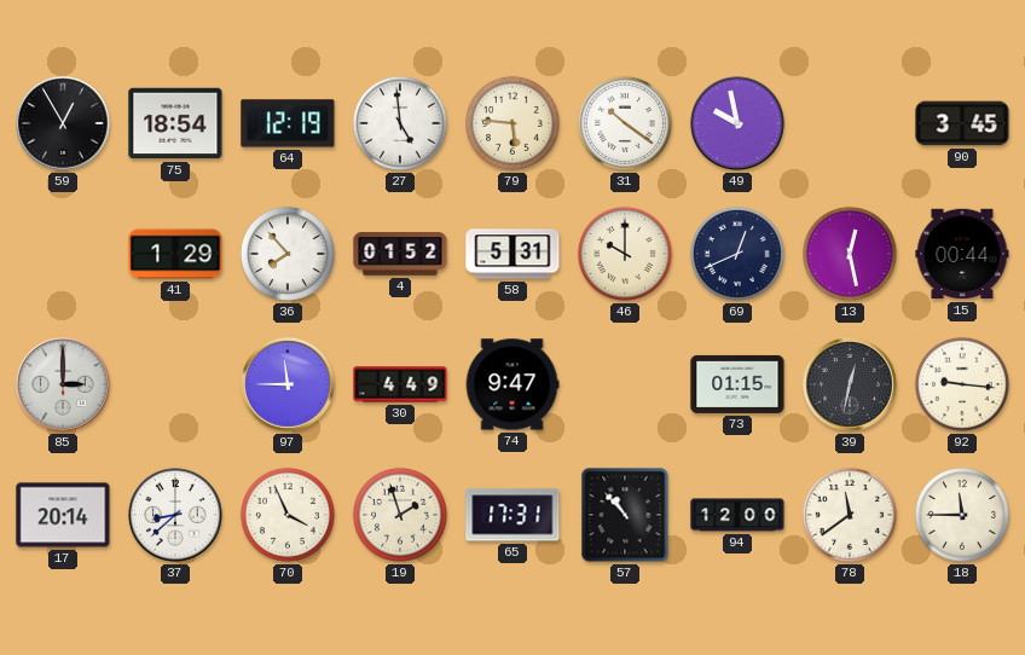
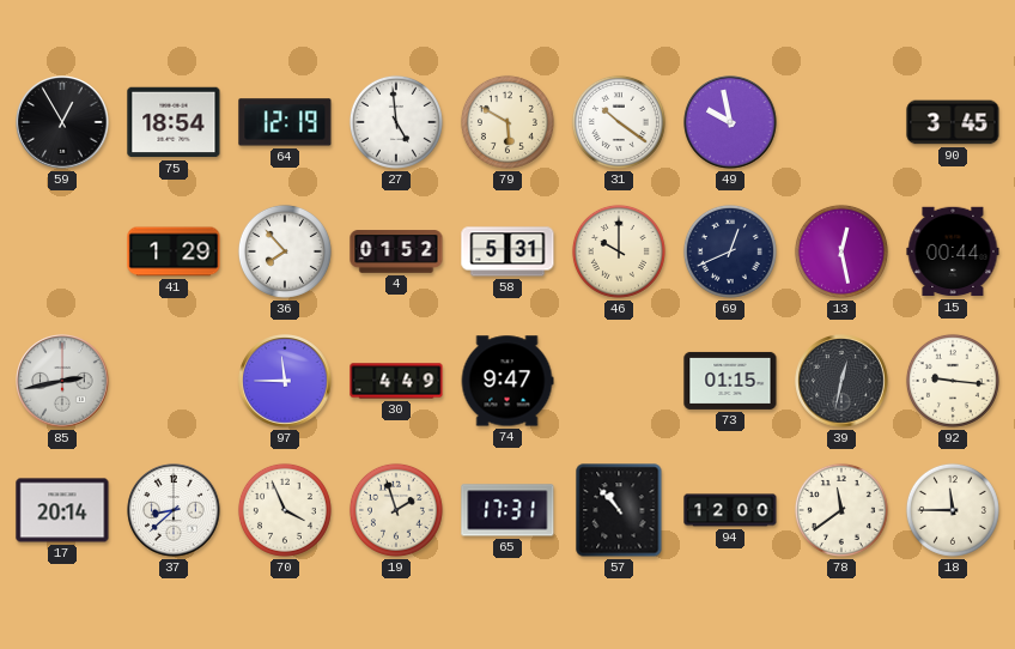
79: 5:46 -> 5:50
85: 3:00 -> 2:43
